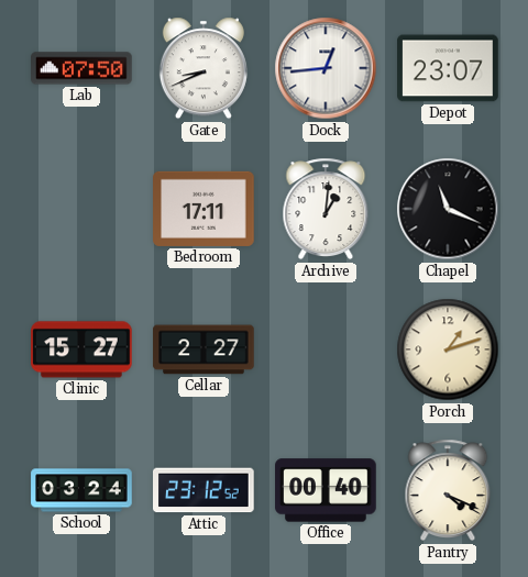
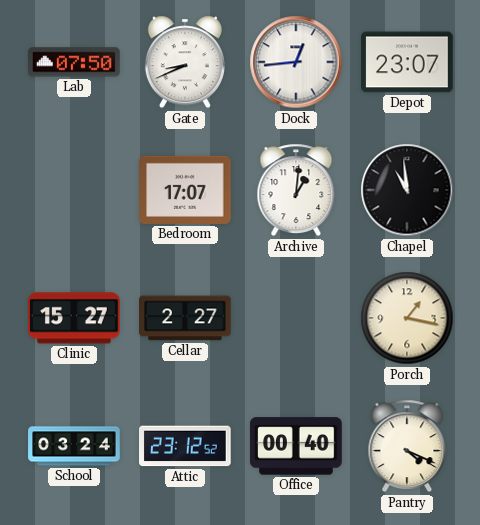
Bedroom: 17:11 -> 17:07
Chapel: 11:19 -> 10:59
Porch: 1:12 -> 1:17
